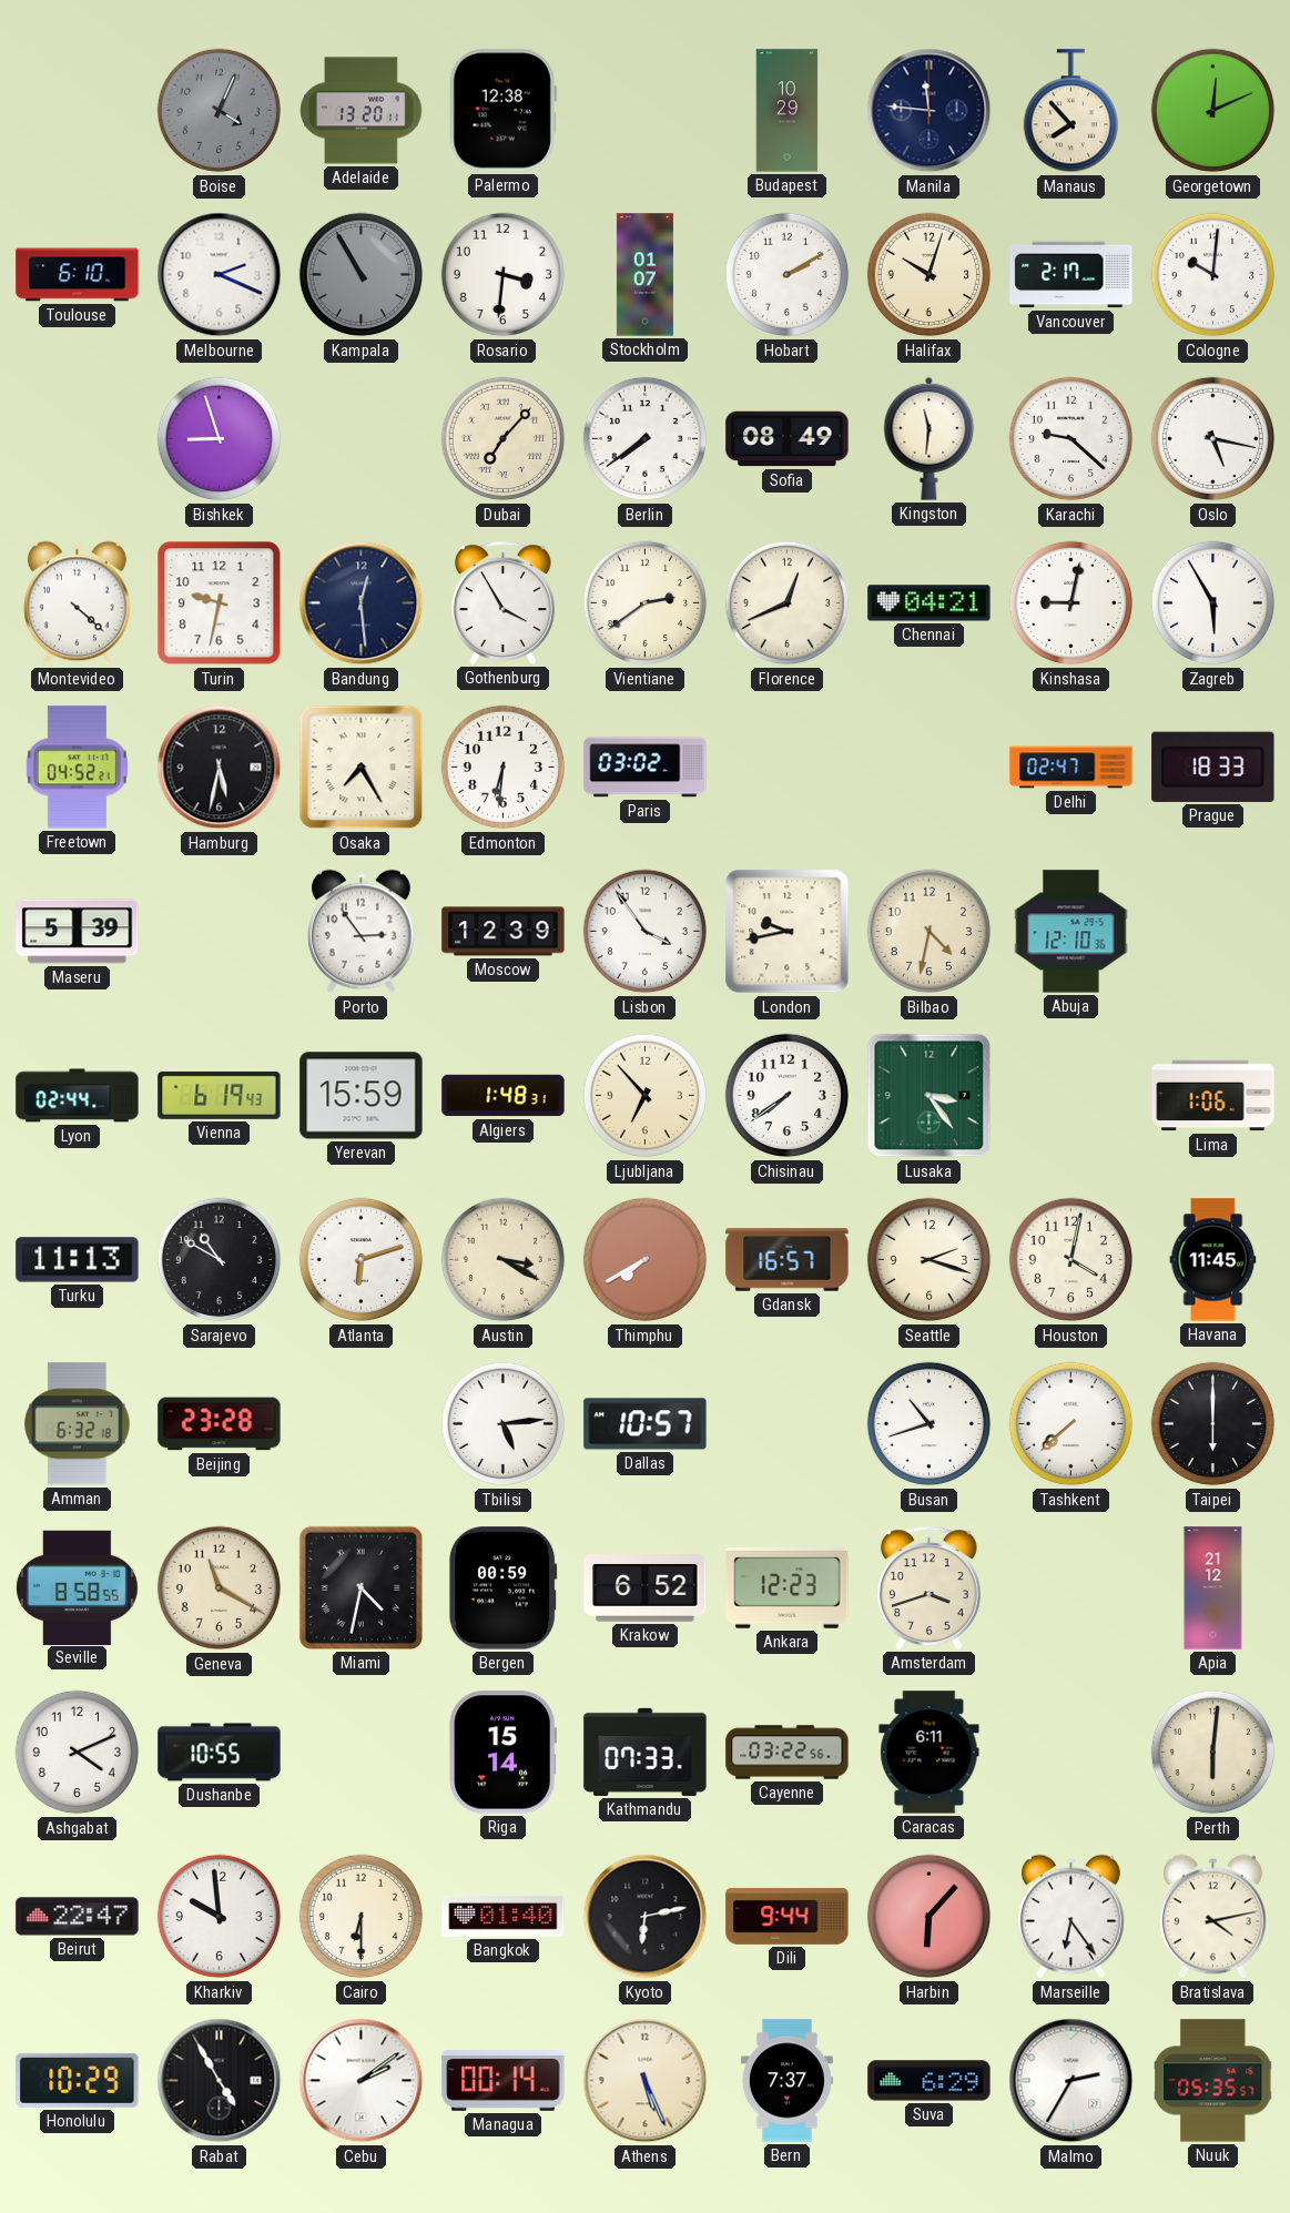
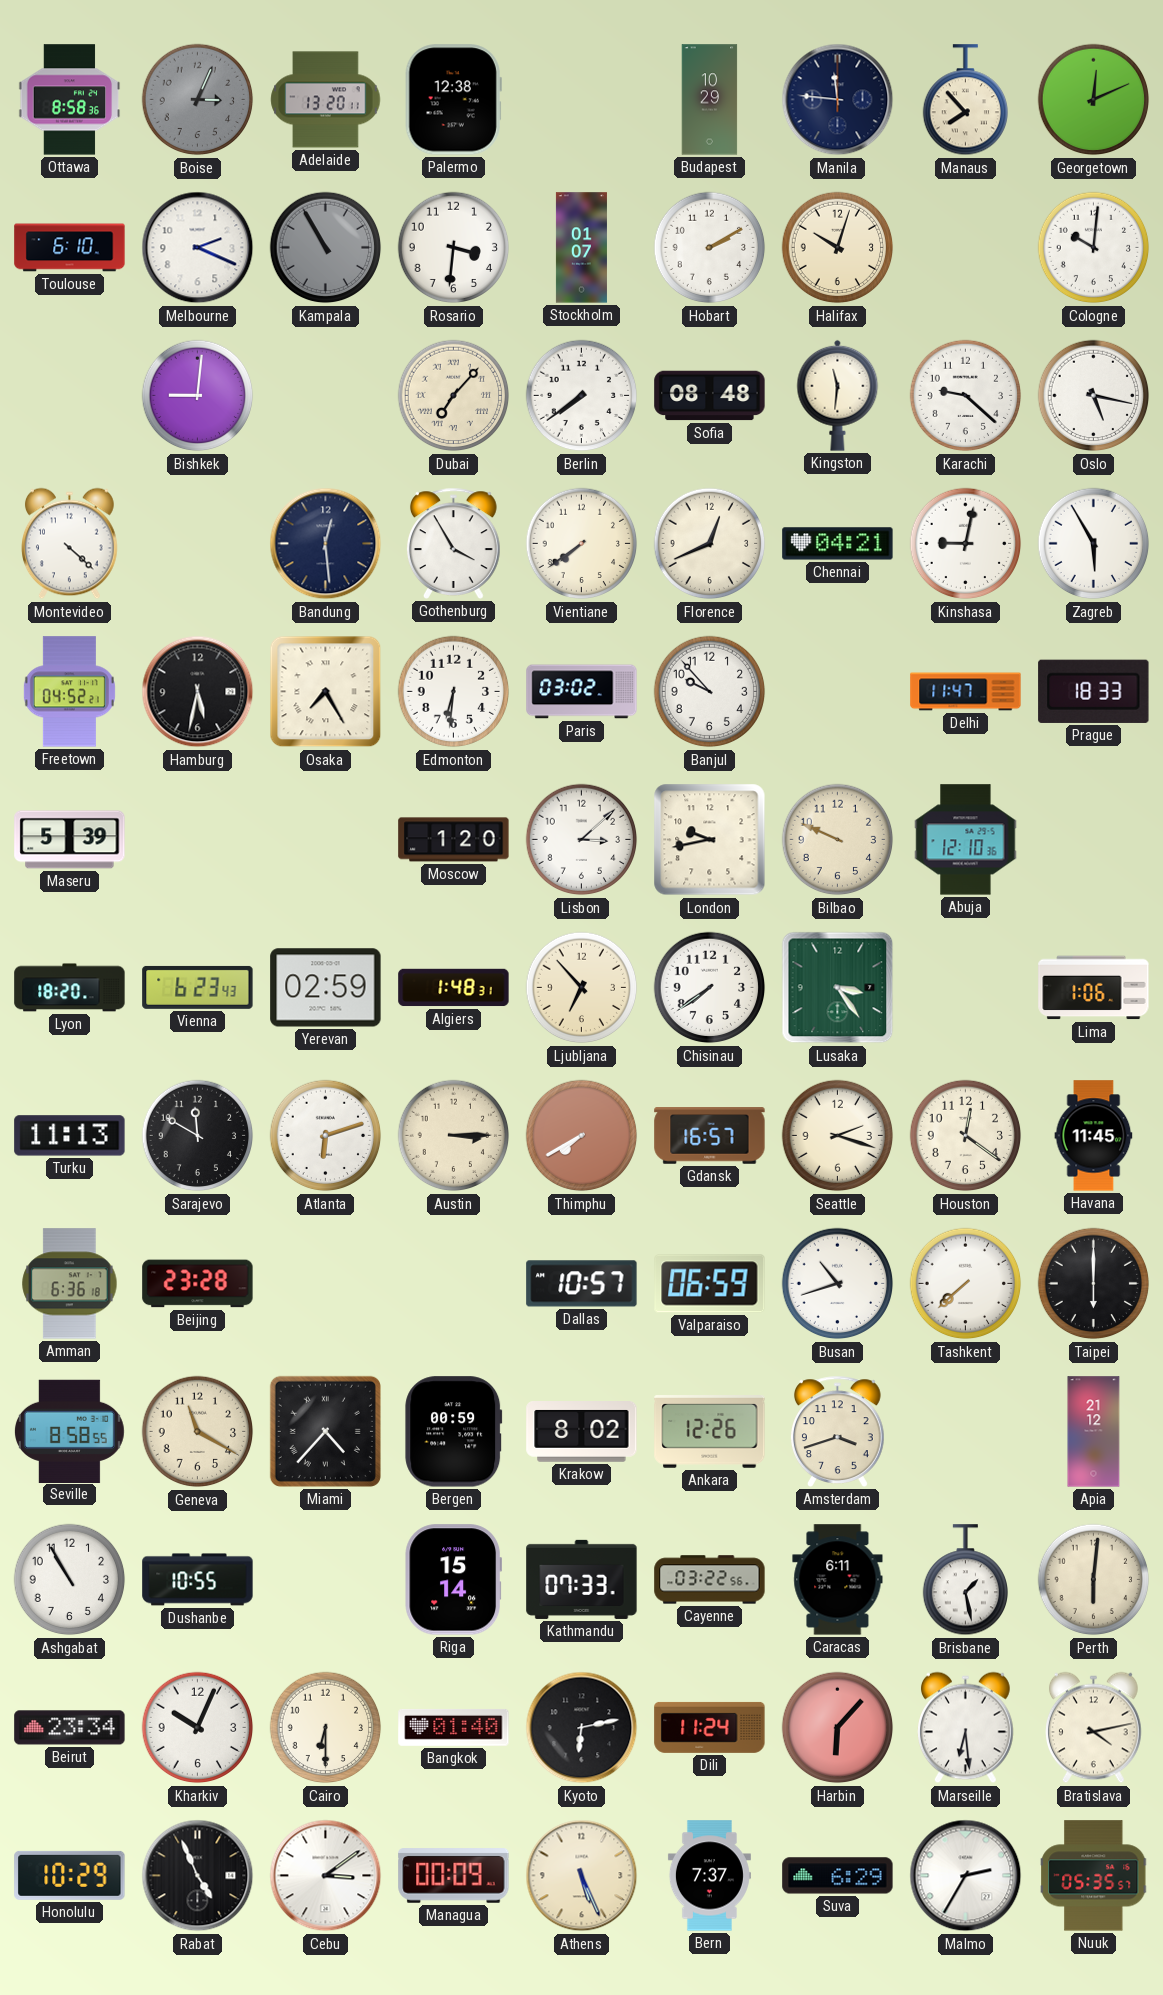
Ottawa: none -> 8:58
Boise: 4:04 -> 3:04
Vancouver: 2:17 -> none
Bishkek: 8:57 -> 9:01
Sofia: 08:49 -> 08:48
Turin: 9:32 -> none
Vientiane: 2:39 -> 7:39
Banjul: none -> 9:53
Delhi: 02:47 -> 11:47
Porto: 2:54 -> none
Moscow: 12:39 -> 1:20
Lisbon: 3:54 -> 3:08
Bilbao: 4:32 -> 9:49
Lyon: 02:44 -> 18:20
Vienna: 6:19 -> 6:23
Yerevan: 15:59 -> 02:59
Sarajevo: 10:50 -> 11:50
Austin: 3:20 -> 3:15
Houston: 4:02 -> 12:21
Amman: 6:32 -> 6:36
Tbilisi: 5:14 -> none
Valparaiso: none -> 06:59
Miami: 4:32 -> 4:37
Krakow: 6:52 -> 8:02
Ankara: 12:23 -> 12:26
Ashgabat: 4:11 -> 10:55
Brisbane: none -> 1:28
Beirut: 22:47 -> 23:34
Kharkiv: 9:59 -> 10:04
Dili: 9:44 -> 11:24
Marseille: 6:24 -> 6:29
Rabat: 4:55 -> 4:56
Cebu: 2:09 -> 3:09
Managua: 00:14 -> 00:09
